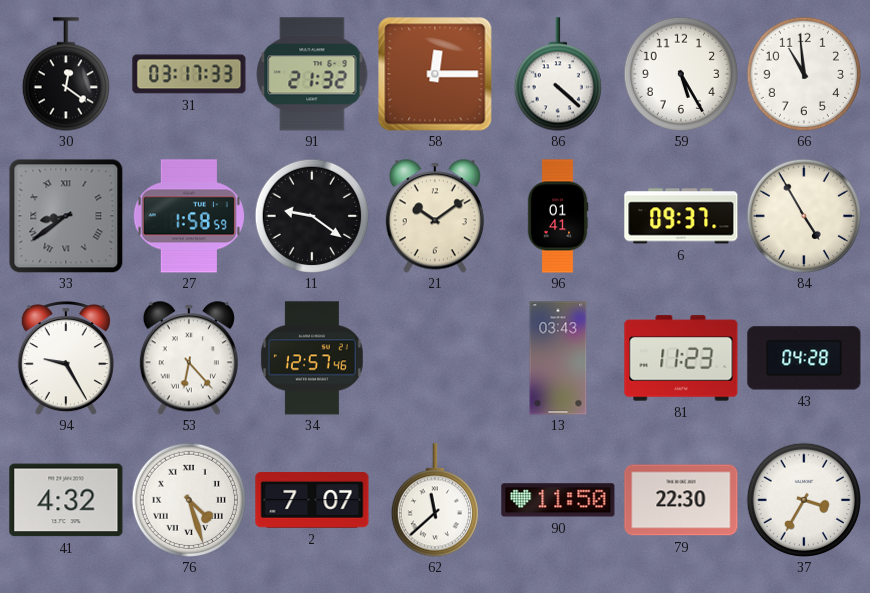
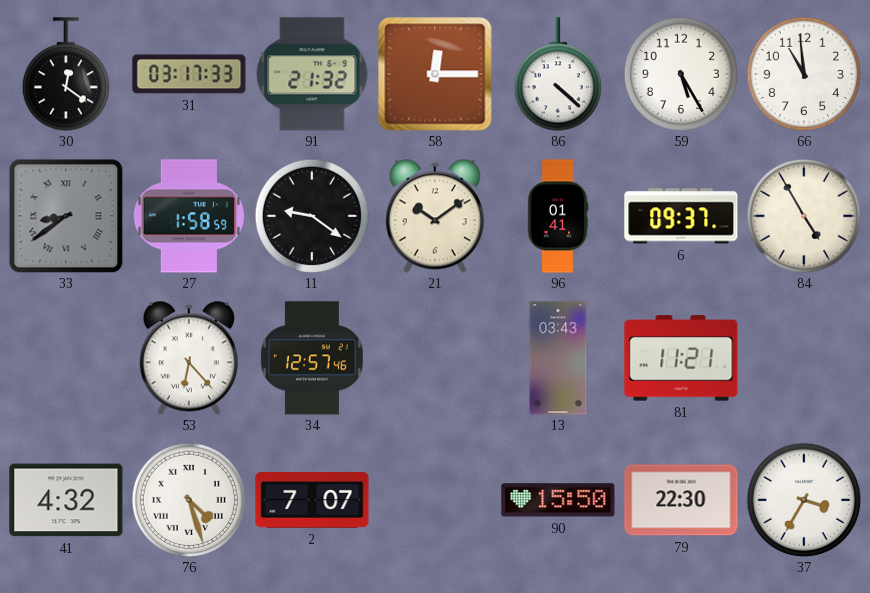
94: 9:25 -> none
81: 11:23 -> 11:21
43: 04:28 -> none
62: 11:38 -> none
90: 11:50 -> 15:50
